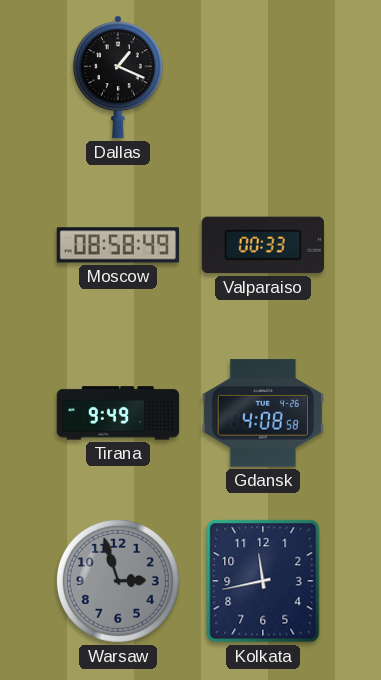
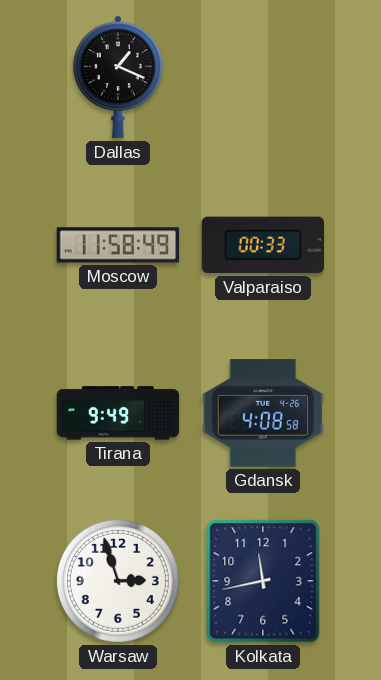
Moscow: 08:58 -> 11:58
Warsaw dial: grey -> white
